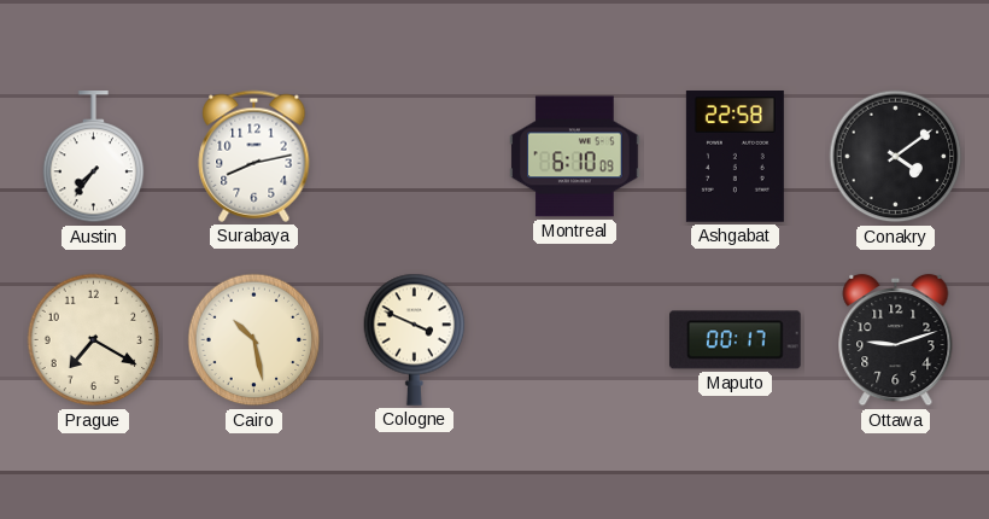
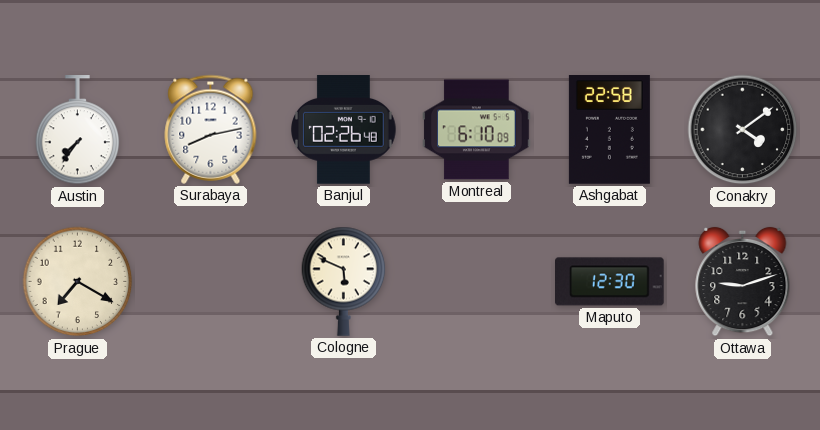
Banjul: none -> 02:26
Cairo: 10:28 -> none
Cologne: 3:49 -> 5:49
Maputo: 00:17 -> 12:30
